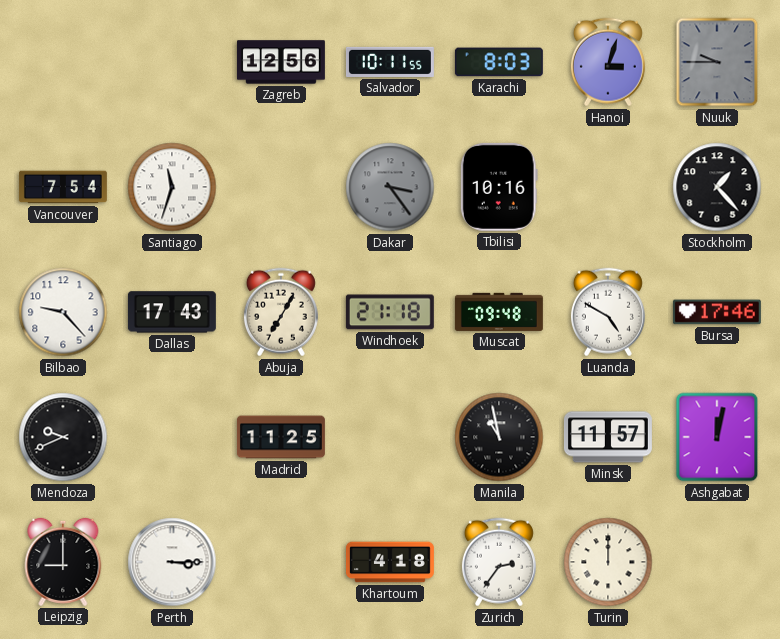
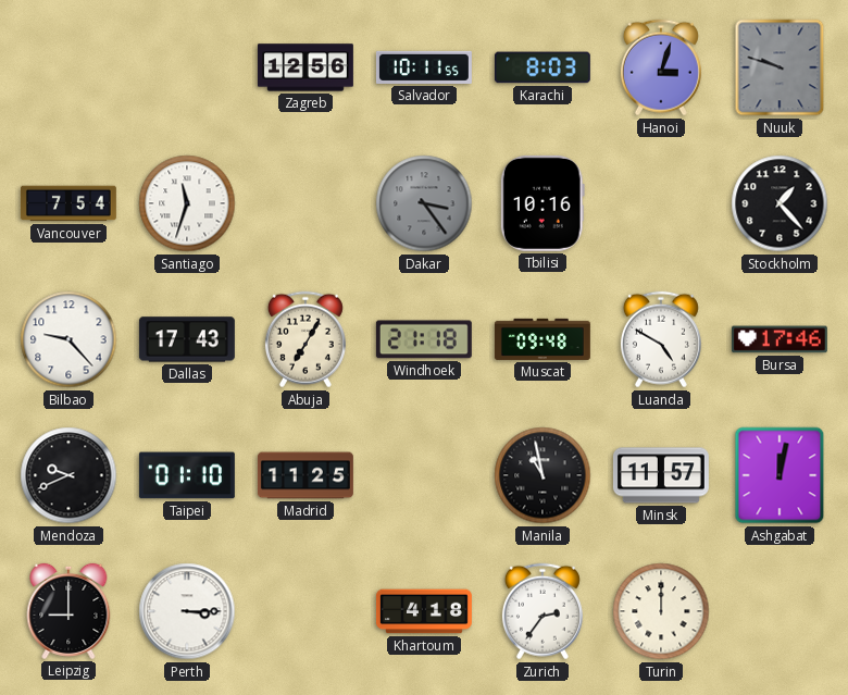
Nuuk: 9:45 -> 9:48
Taipei: none -> 01:10
